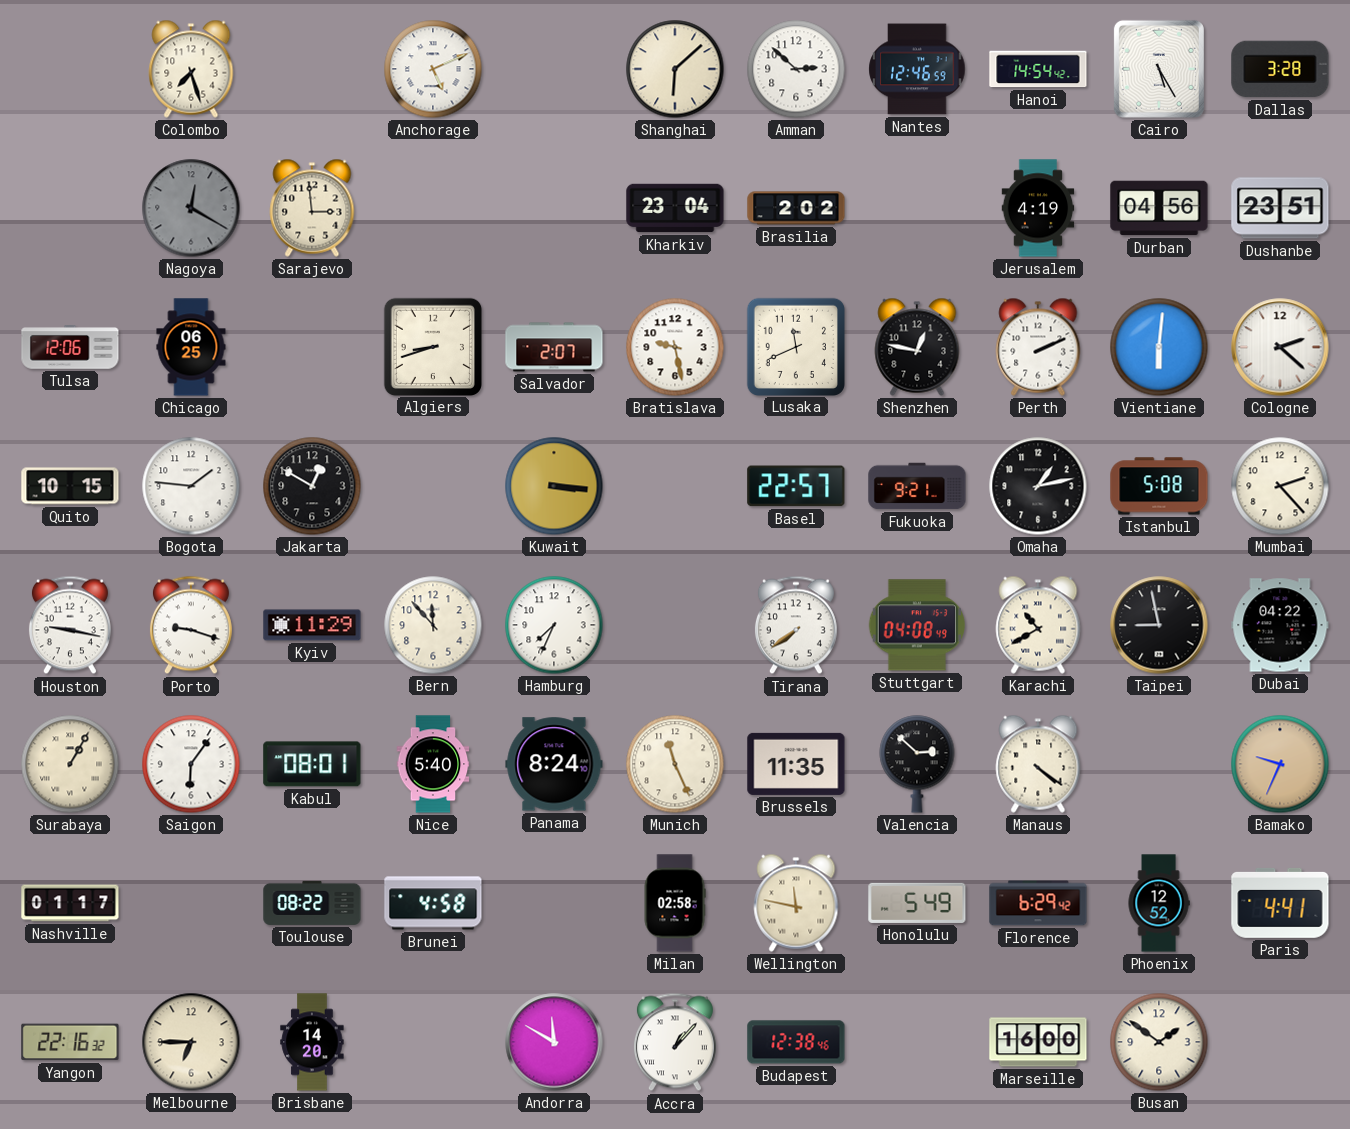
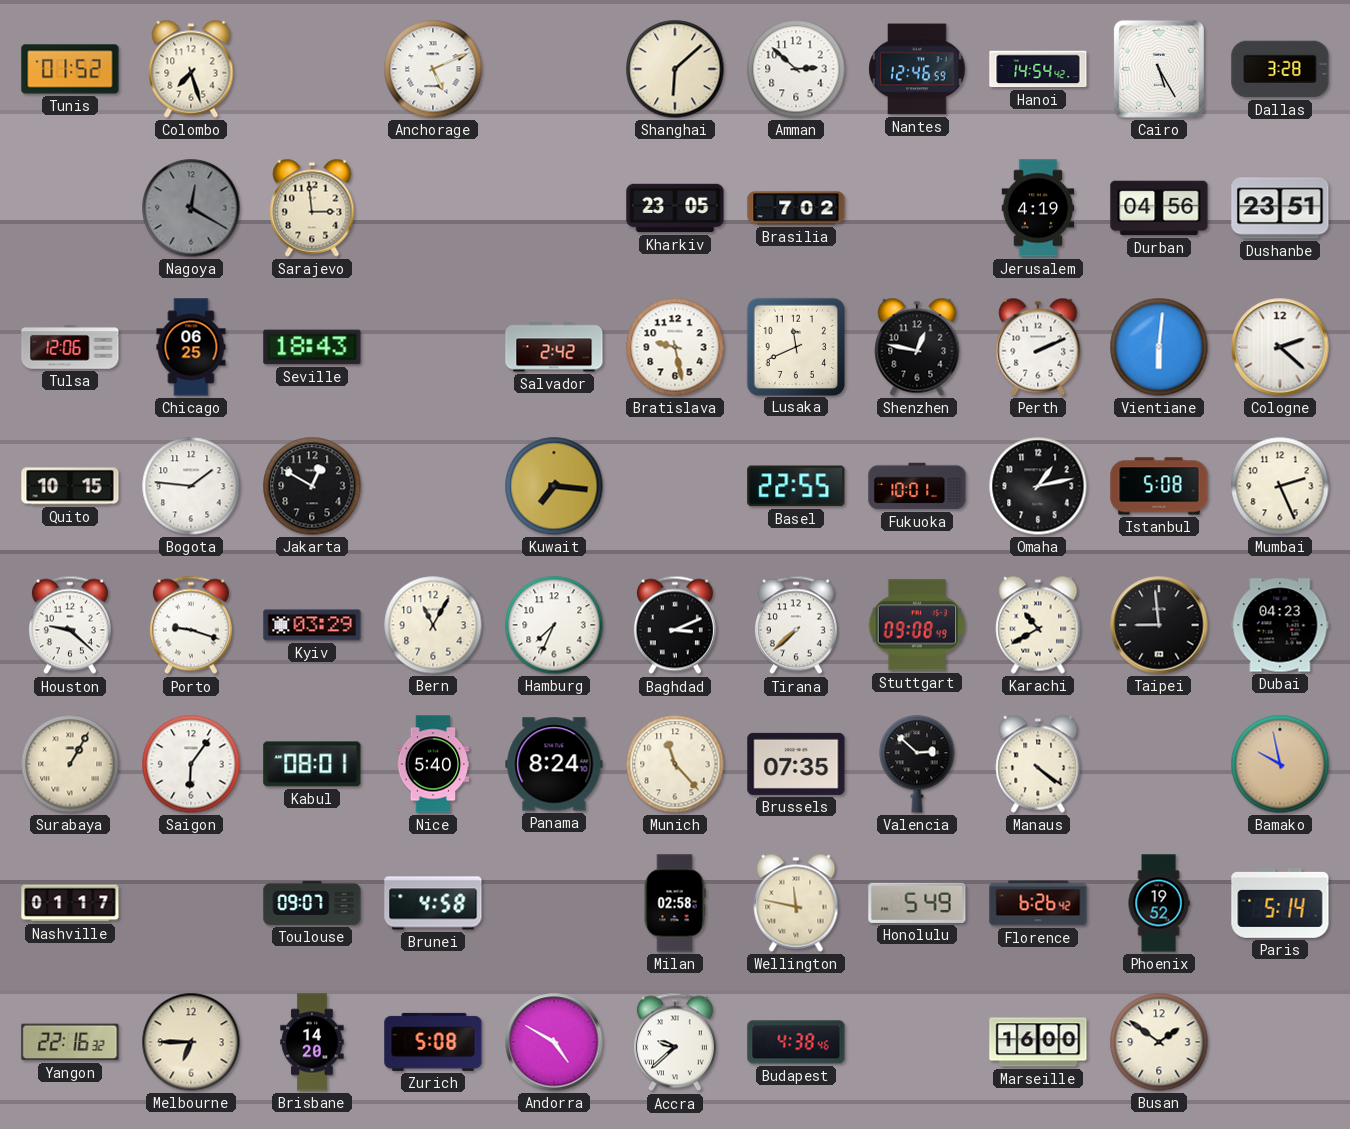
Tunis: none -> 01:52
Kharkiv: 23:04 -> 23:05
Brasilia: 2:02 -> 7:02
Seville: none -> 18:43
Algiers: 8:42 -> none
Salvador: 2:07 -> 2:42
Kuwait: 3:16 -> 7:16
Basel: 22:57 -> 22:55
Fukuoka: 9:21 -> 10:01
Mumbai: 2:23 -> 2:26
Houston: 9:17 -> 9:22
Kyiv: 11:29 -> 03:29
Bern: 11:53 -> 11:05
Baghdad: none -> 3:11
Tirana: 7:39 -> 7:38
Stuttgart: 04:08 -> 09:08
Taipei: 8:58 -> 8:59
Dubai: 04:22 -> 04:23
Munich: 11:26 -> 11:23
Brussels: 11:35 -> 07:35
Bamako: 9:34 -> 9:58
Toulouse: 08:22 -> 09:07
Florence: 6:29 -> 6:26
Phoenix: 12:52 -> 19:52
Paris: 4:41 -> 5:14
Zurich: none -> 5:08
Andorra: 11:50 -> 4:50
Accra: 1:07 -> 9:38
Budapest: 12:38 -> 4:38
